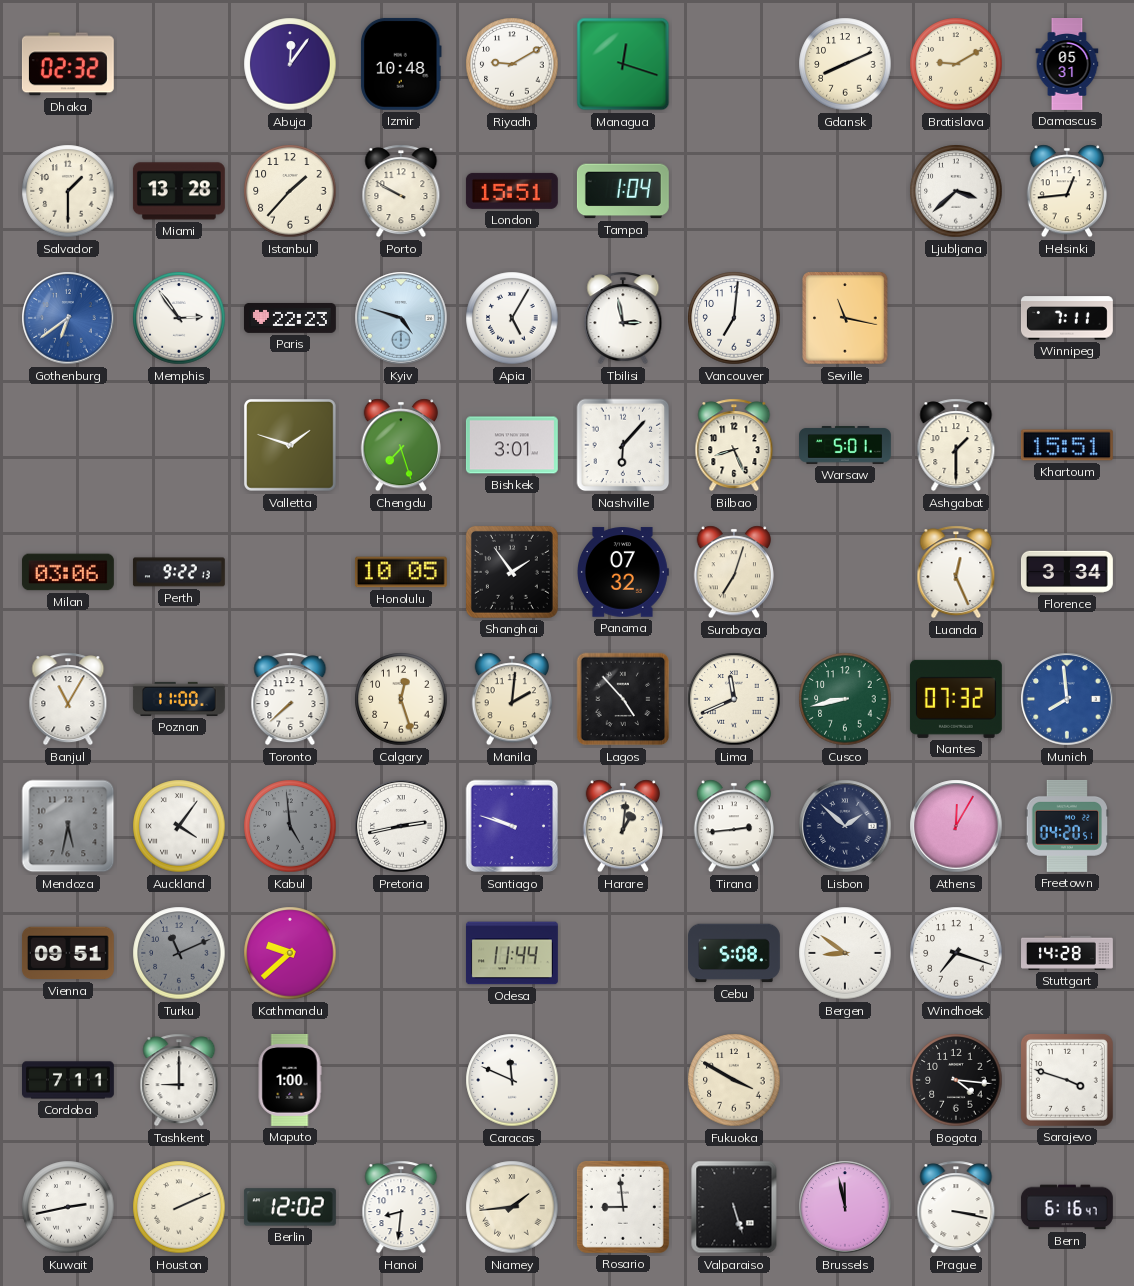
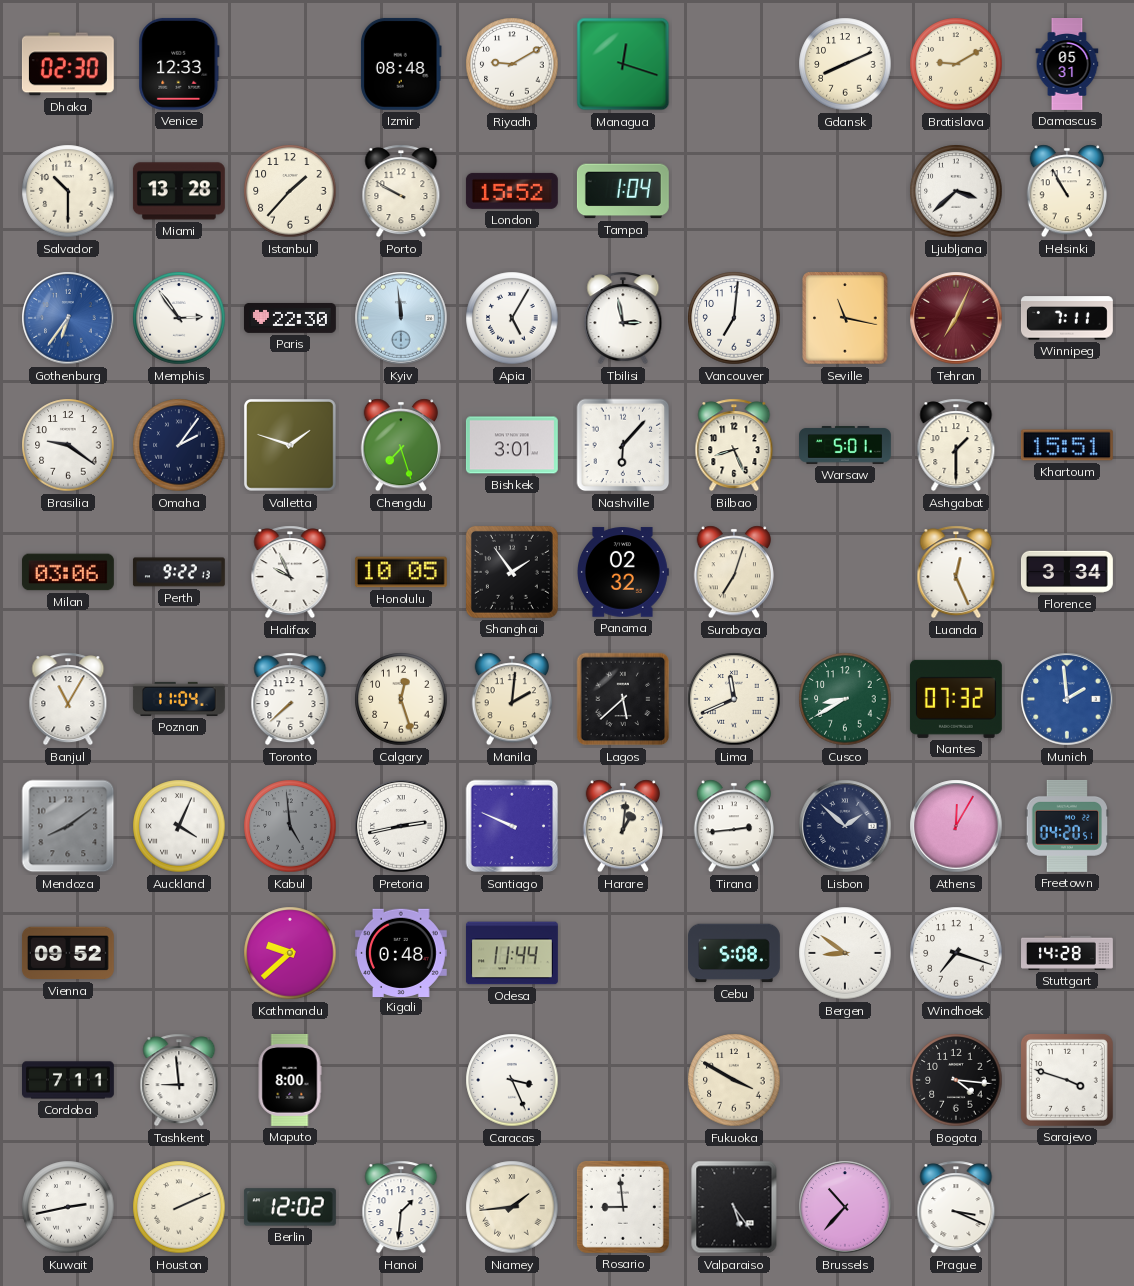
Dhaka: 02:32 -> 02:30
Venice: none -> 12:33
Abuja: 12:06 -> none
Izmir: 10:48 -> 08:48
Salvador: 1:30 -> 10:30
London: 15:51 -> 15:52
Helsinki: 12:44 -> 10:55
Gothenburg: 6:39 -> 6:36
Paris: 22:23 -> 22:30
Kyiv: 4:48 -> 11:59
Tehran: none -> 7:04
Brasilia: none -> 9:21
Omaha: none -> 2:06
Halifax: none -> 9:56
Panama: 07:32 -> 02:32
Poznan: 11:00 -> 11:04
Lagos: 4:53 -> 5:38
Cusco: 8:43 -> 8:40
Munich: 7:59 -> 1:59
Mendoza: 5:32 -> 8:09
Auckland: 4:06 -> 4:04
Santiago: 9:48 -> 9:49
Vienna: 09:51 -> 09:52
Turku: 11:11 -> none
Kigali: none -> 0:48
Tashkent: 9:00 -> 8:59
Maputo: 1:00 -> 8:00
Caracas: 11:49 -> 3:26
Hanoi: 8:31 -> 1:31
Valparaiso: 5:27 -> 5:24
Brussels: 11:58 -> 10:37
Prague: 3:17 -> 3:19
Bern: 6:16 -> none
